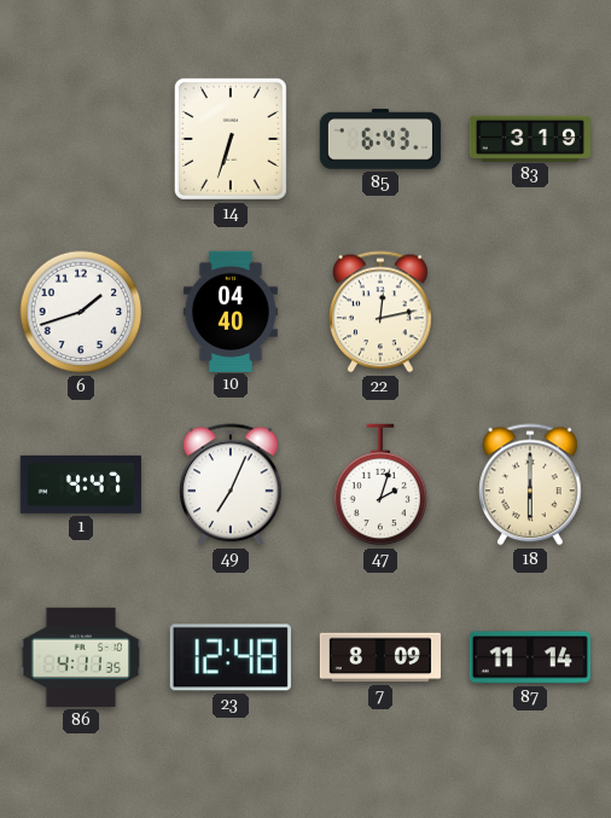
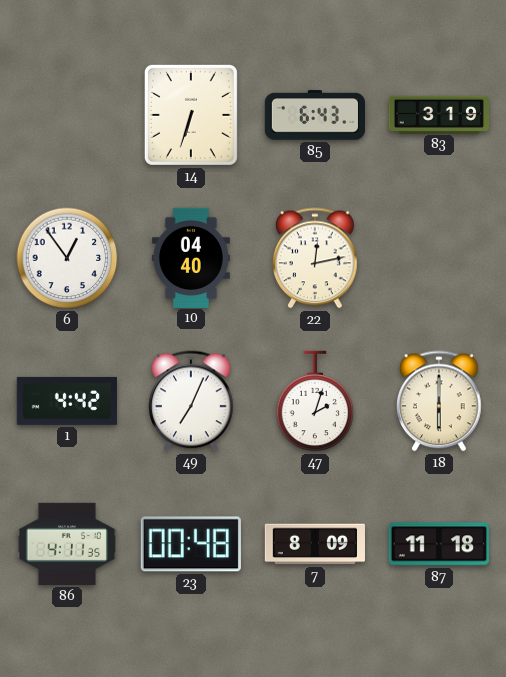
6: 1:42 -> 12:54
1: 4:47 -> 4:42
23: 12:48 -> 00:48
87: 11:14 -> 11:18
